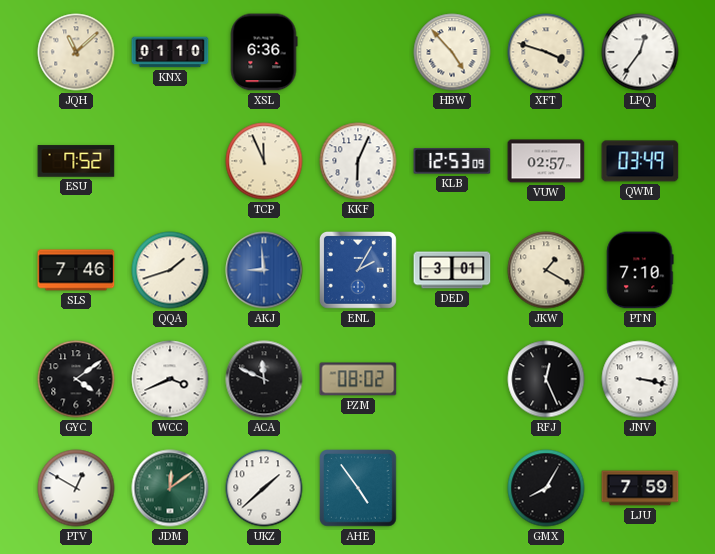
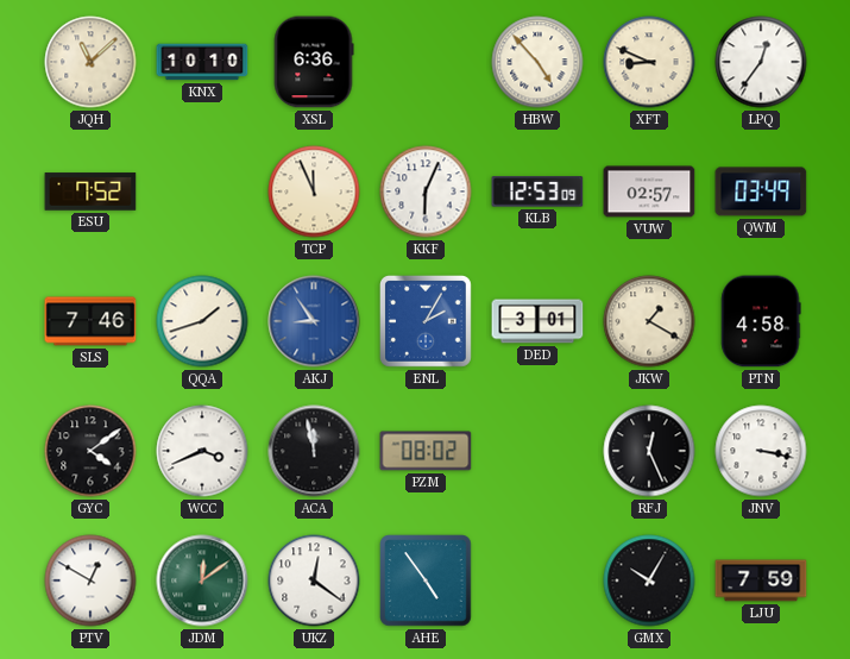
KNX: 01:10 -> 10:10
XFT: 3:48 -> 8:49
AKJ: 8:59 -> 8:54
PTN: 7:10 -> 4:58
ACA: 11:49 -> 11:58
UKZ: 1:38 -> 12:21
GMX: 8:05 -> 10:05
